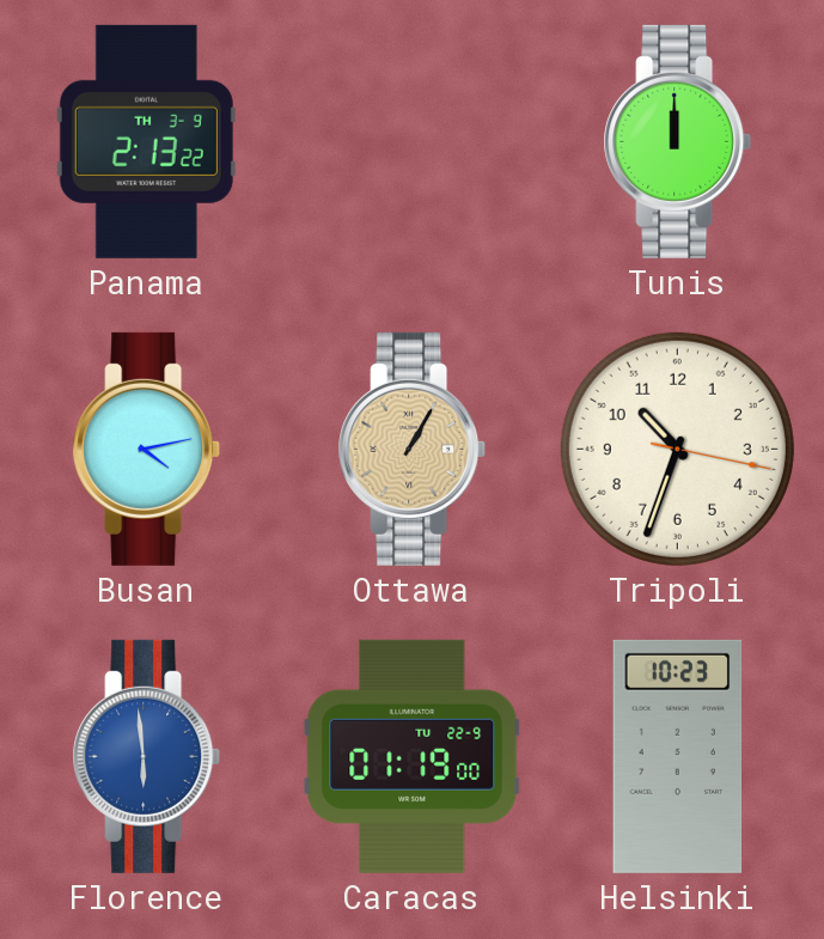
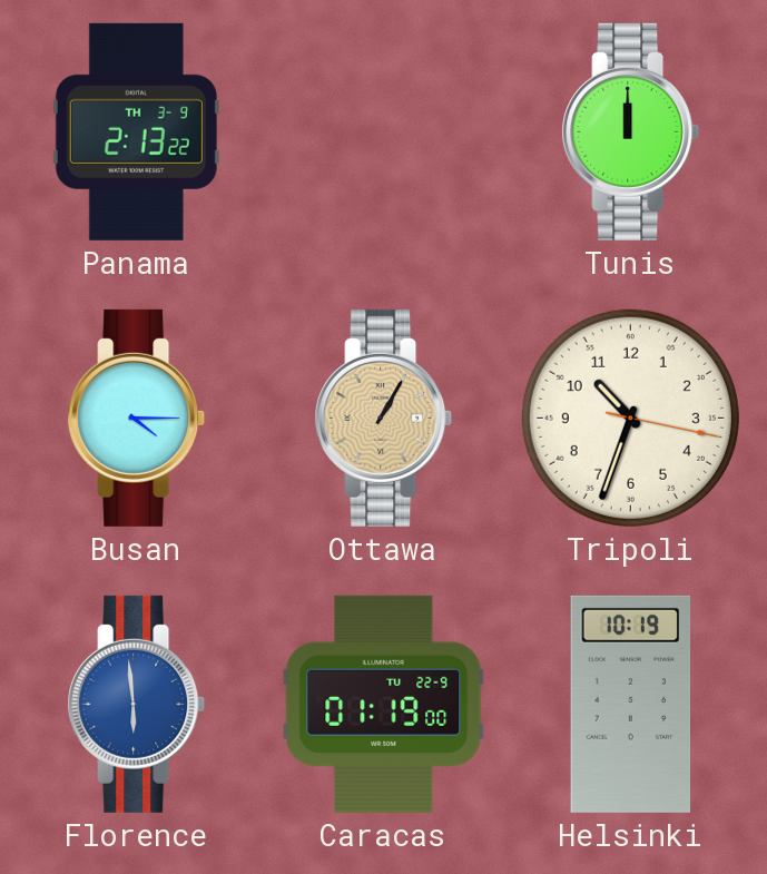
Busan: 4:13 -> 4:15
Helsinki: 10:23 -> 10:19
